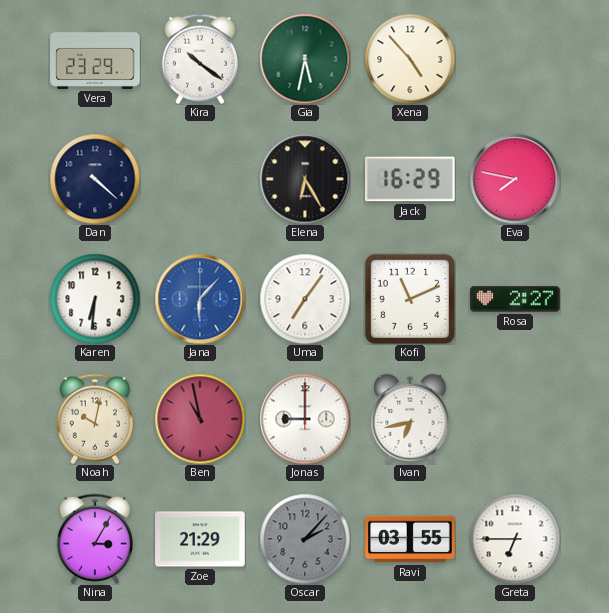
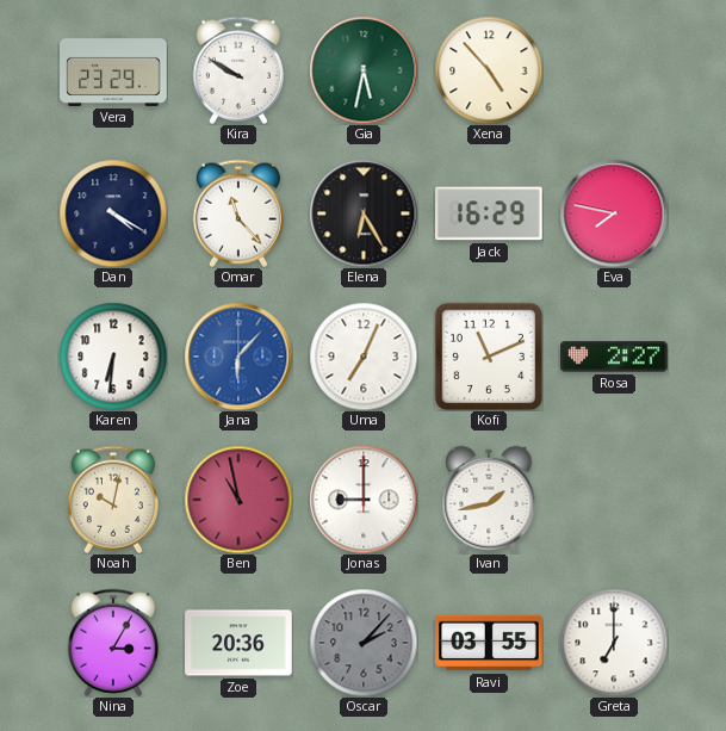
Kira: 10:21 -> 9:50
Dan: 4:22 -> 4:20
Omar: none -> 11:23
Uma: 7:06 -> 7:04
Ivan: 6:43 -> 1:43
Zoe: 21:29 -> 20:36
Greta: 6:45 -> 7:00
